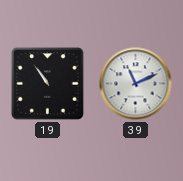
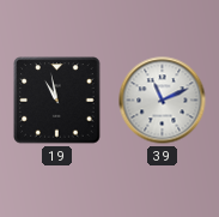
19: 10:54 -> 10:58
